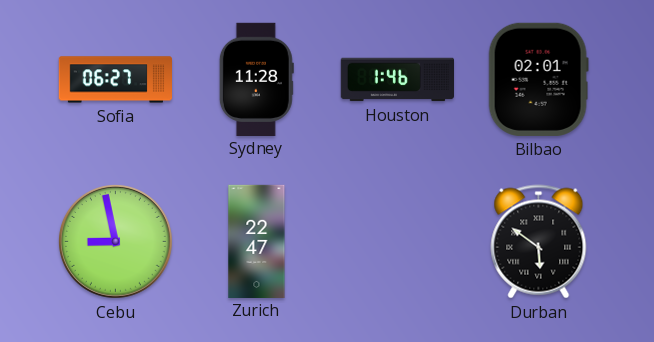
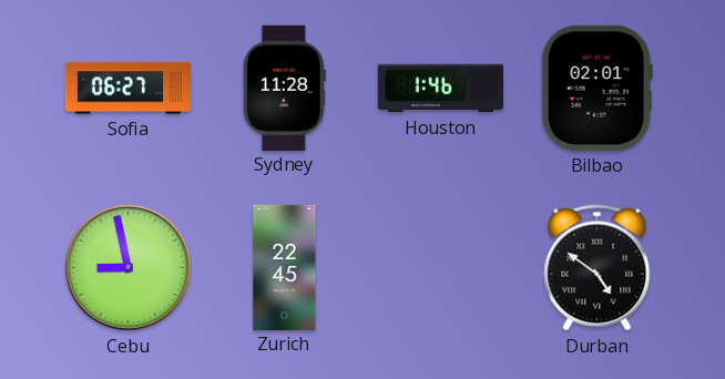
Zurich: 22:47 -> 22:45
Durban: 5:51 -> 4:51
